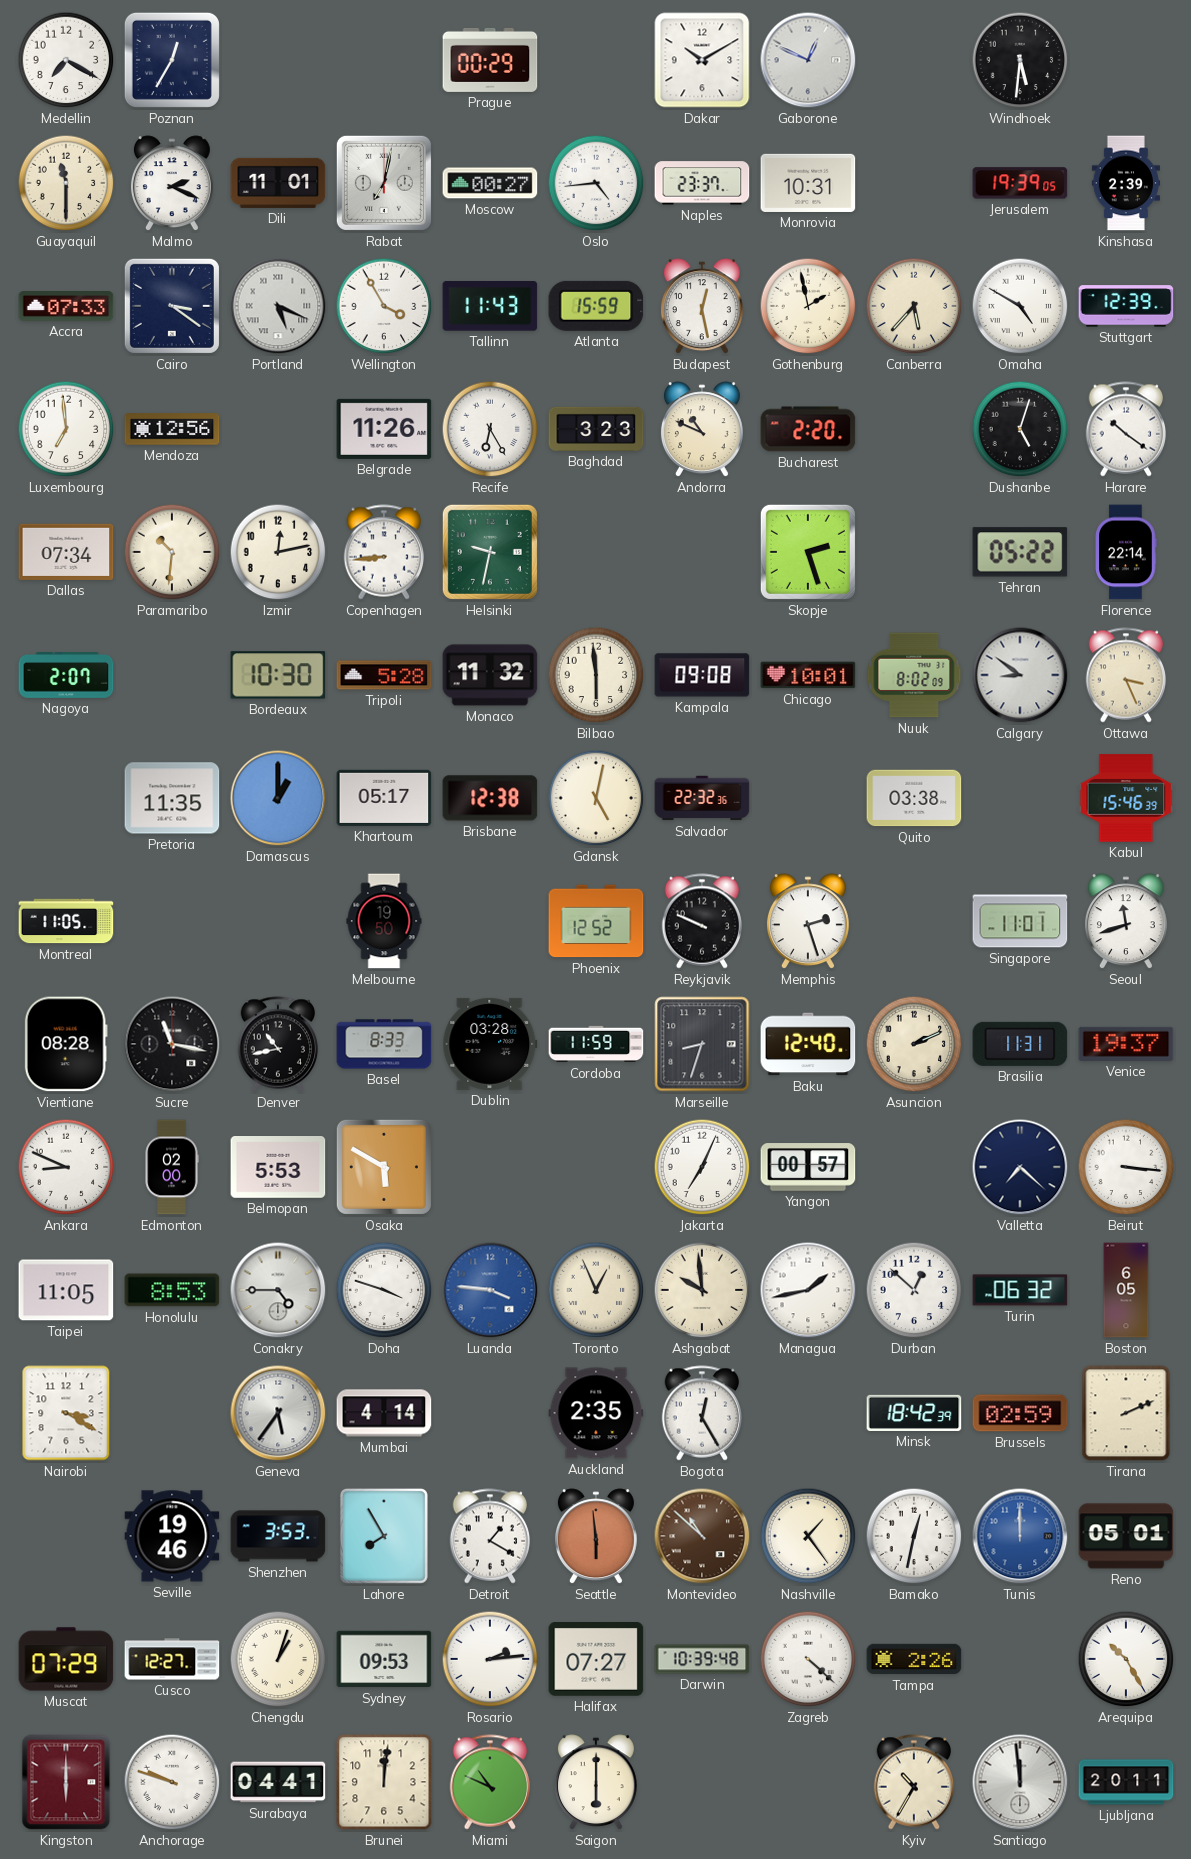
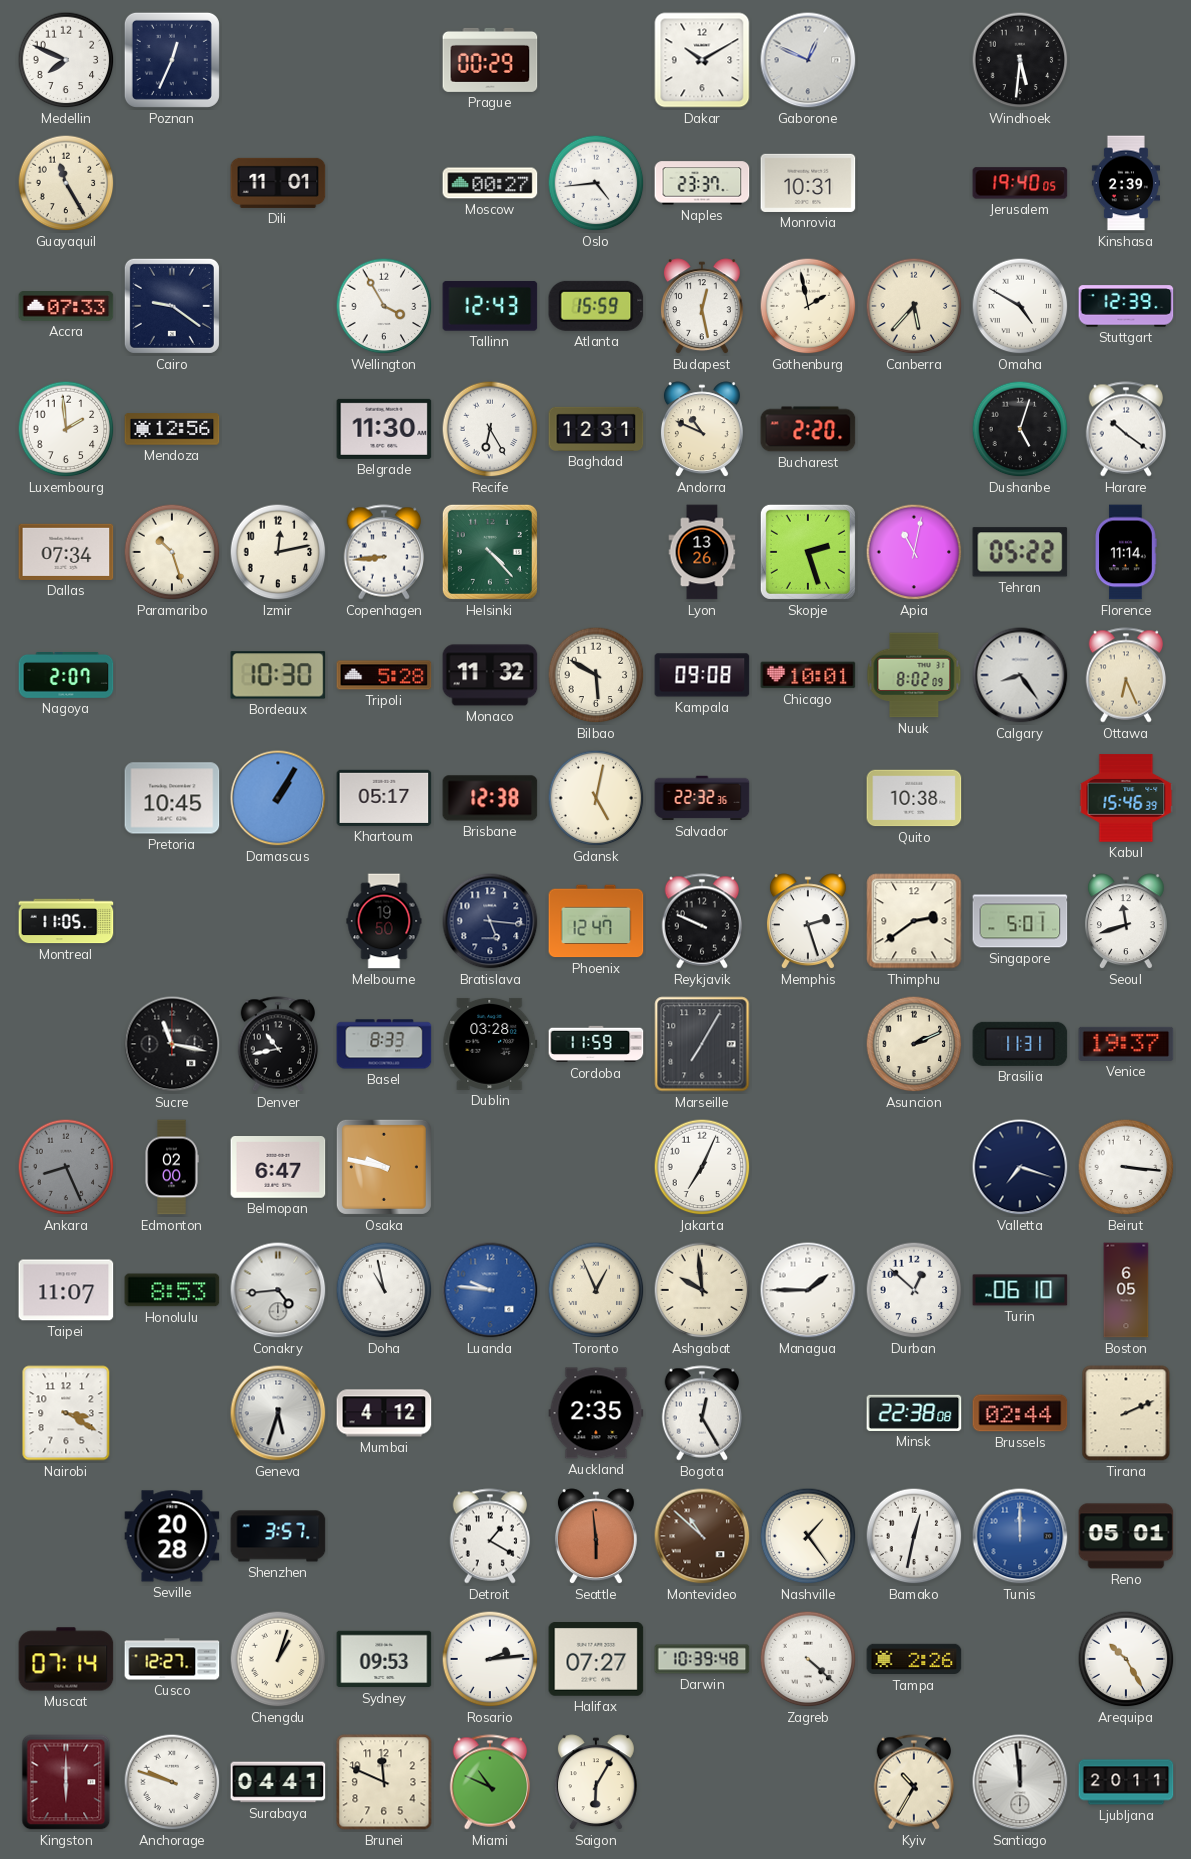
Medellin: 7:20 -> 7:49
Poznan: 12:35 -> 12:34
Guayaquil: 11:30 -> 11:25
Malmo: 2:19 -> none
Rabat: 7:02 -> none
Jerusalem: 19:39 -> 19:40
Cairo: 3:21 -> 9:21
Portland: 5:19 -> none
Tallinn: 11:43 -> 12:43
Luxembourg: 6:59 -> 1:59
Belgrade: 11:26 -> 11:30
Baghdad: 3:23 -> 12:31
Paramaribo: 10:31 -> 10:27
Helsinki: 9:32 -> 4:23
Lyon: none -> 13:26
Apia: none -> 11:02
Florence: 22:14 -> 11:14
Bilbao: 5:59 -> 5:50
Calgary: 8:51 -> 8:24
Ottawa: 3:26 -> 6:26
Pretoria: 11:35 -> 10:45
Damascus: 1:00 -> 1:05
Quito: 03:38 -> 10:38
Bratislava: none -> 5:16
Phoenix: 12:52 -> 12:47
Thimphu: none -> 2:39
Singapore: 11:01 -> 5:01
Vientiane: 08:28 -> none
Marseille: 8:33 -> 7:05
Baku: 12:40 -> none
Ankara: 8:49 -> 8:26
Ankara dial: white -> grey
Belmopan: 5:53 -> 6:47
Osaka: 5:50 -> 9:47
Yangon: 00:57 -> none
Valletta: 7:22 -> 7:18
Taipei: 11:05 -> 11:07
Conakry: 4:45 -> 4:44
Doha: 3:48 -> 10:58
Luanda: 3:46 -> 9:46
Managua: 1:43 -> 1:45
Turin: 06:32 -> 06:10
Geneva: 5:36 -> 5:33
Mumbai: 4:14 -> 4:12
Minsk: 18:42 -> 22:38
Brussels: 02:59 -> 02:44
Seville: 19:46 -> 20:28
Shenzhen: 3:53 -> 3:57
Lahore: 7:55 -> none
Muscat: 07:29 -> 07:14
Brunei: 12:01 -> 11:49
Saigon: 6:00 -> 6:05
